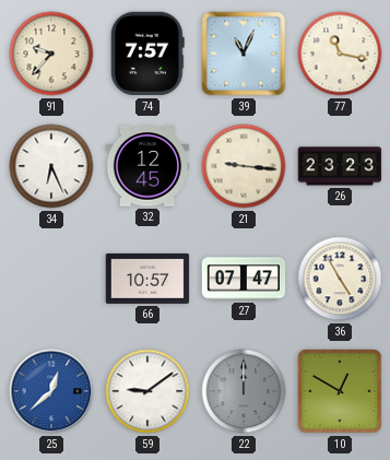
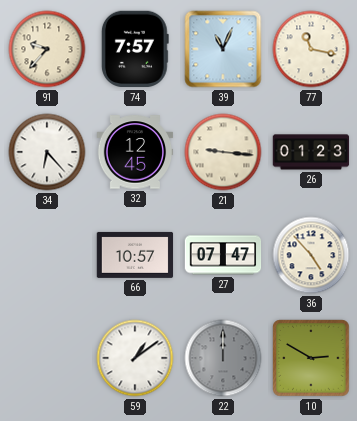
34: 6:26 -> 6:23
26: 23:23 -> 01:23
36: 4:55 -> 4:53
25: 12:38 -> none
59: 9:09 -> 1:09
10: 12:50 -> 2:50
